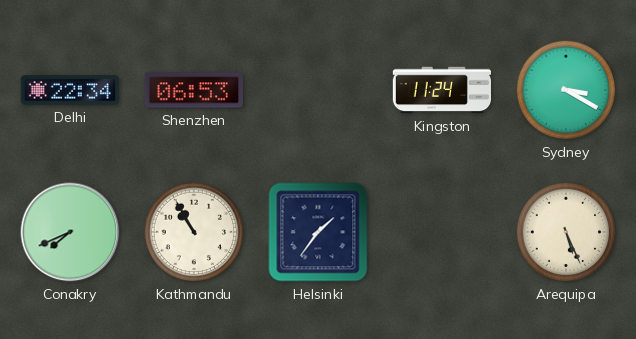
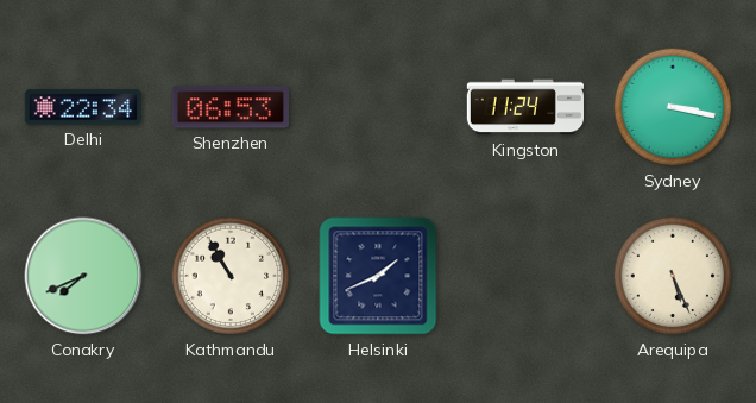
Sydney: 3:20 -> 3:17
Helsinki: 1:36 -> 1:41
